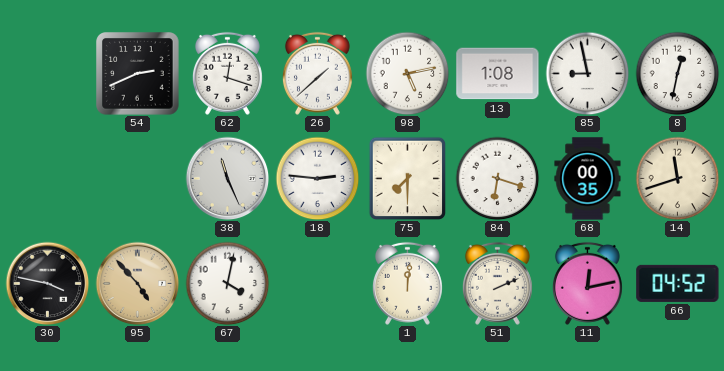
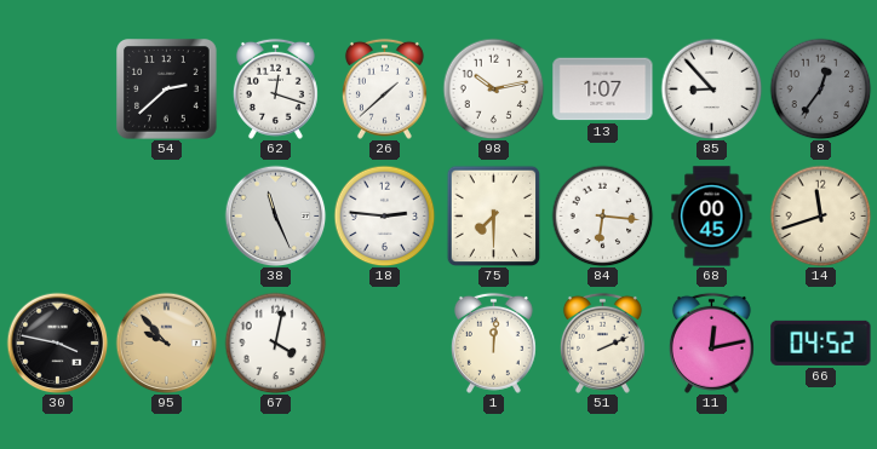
54: 2:41 -> 2:38
98: 5:13 -> 10:13
13: 1:08 -> 1:07
85: 8:58 -> 8:53
8: 12:32 -> 12:36
8 dial: white -> grey
84: 6:18 -> 6:16
68: 00:35 -> 00:45
95: 4:53 -> 9:53
